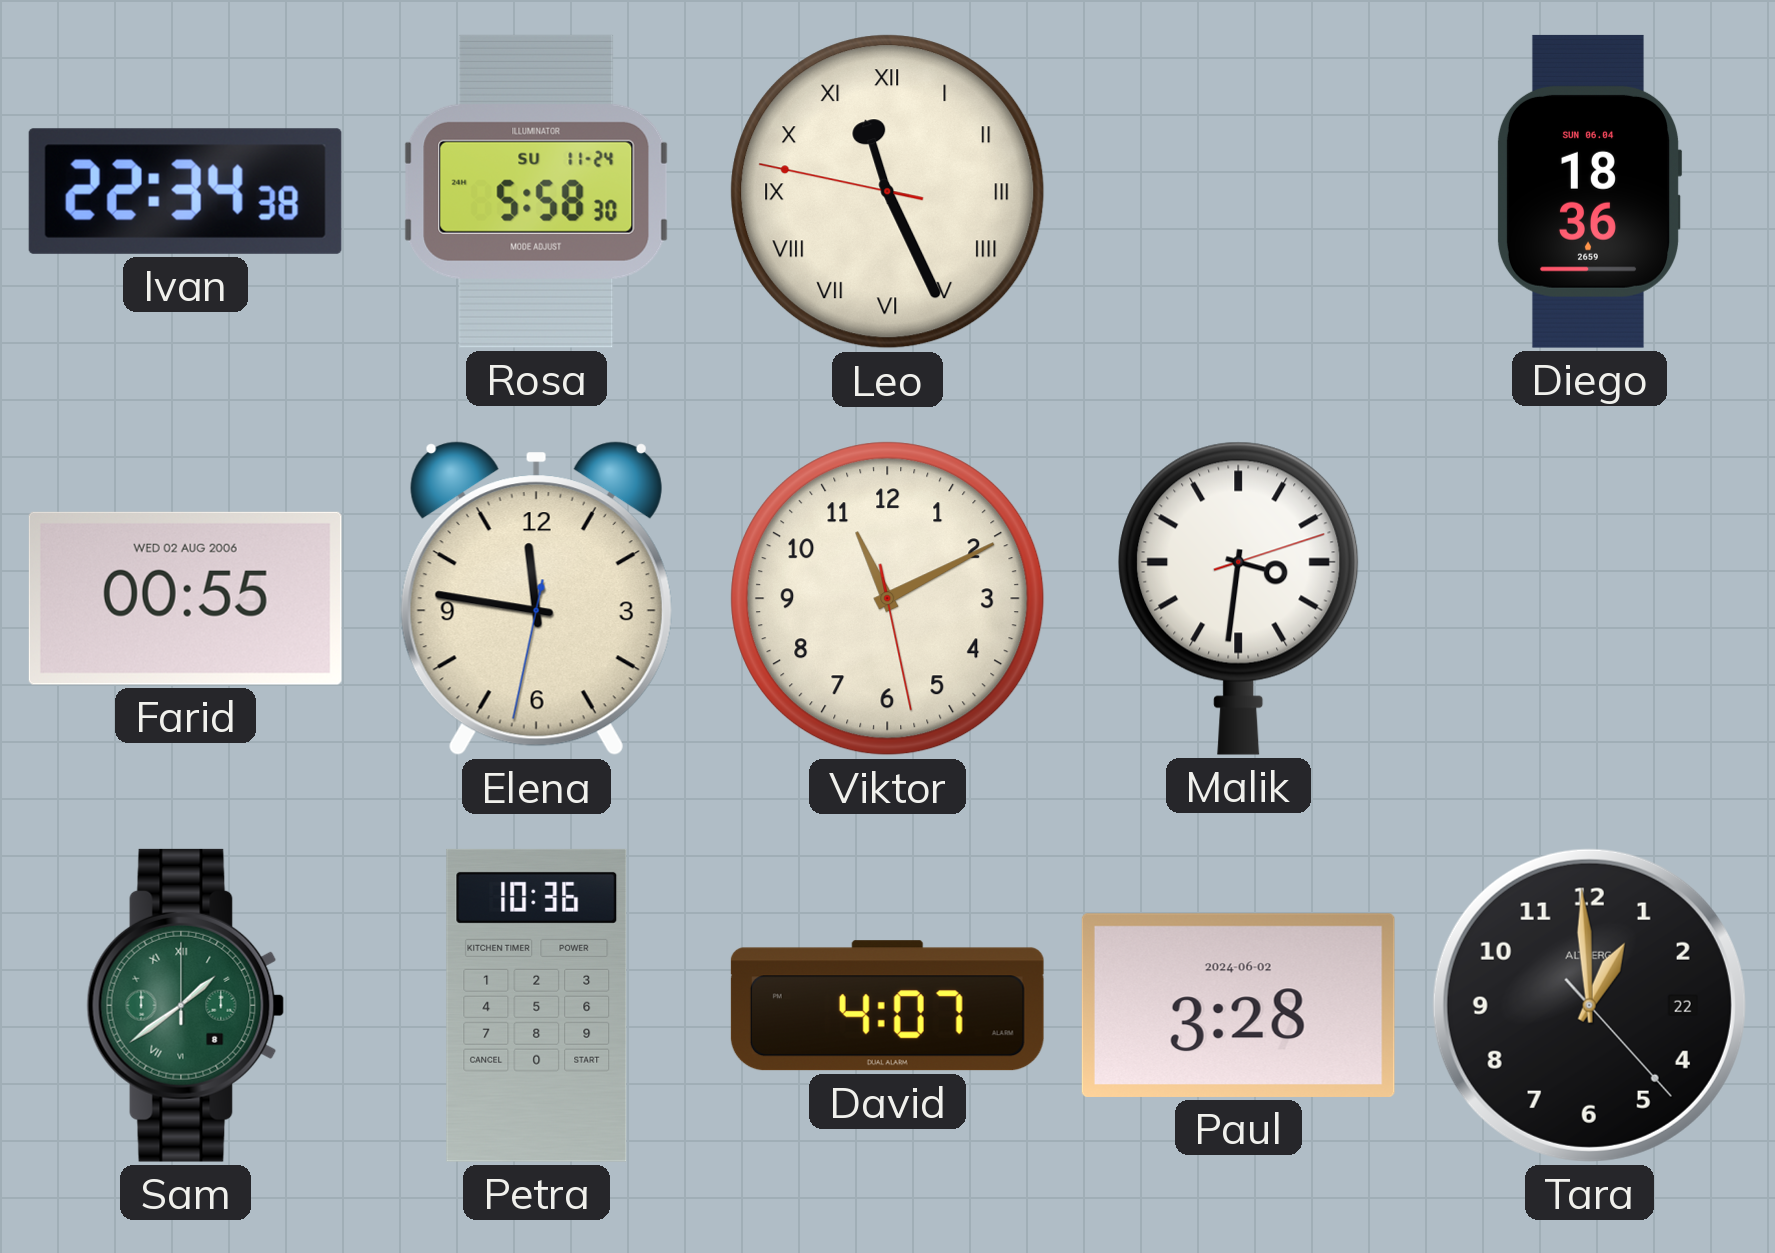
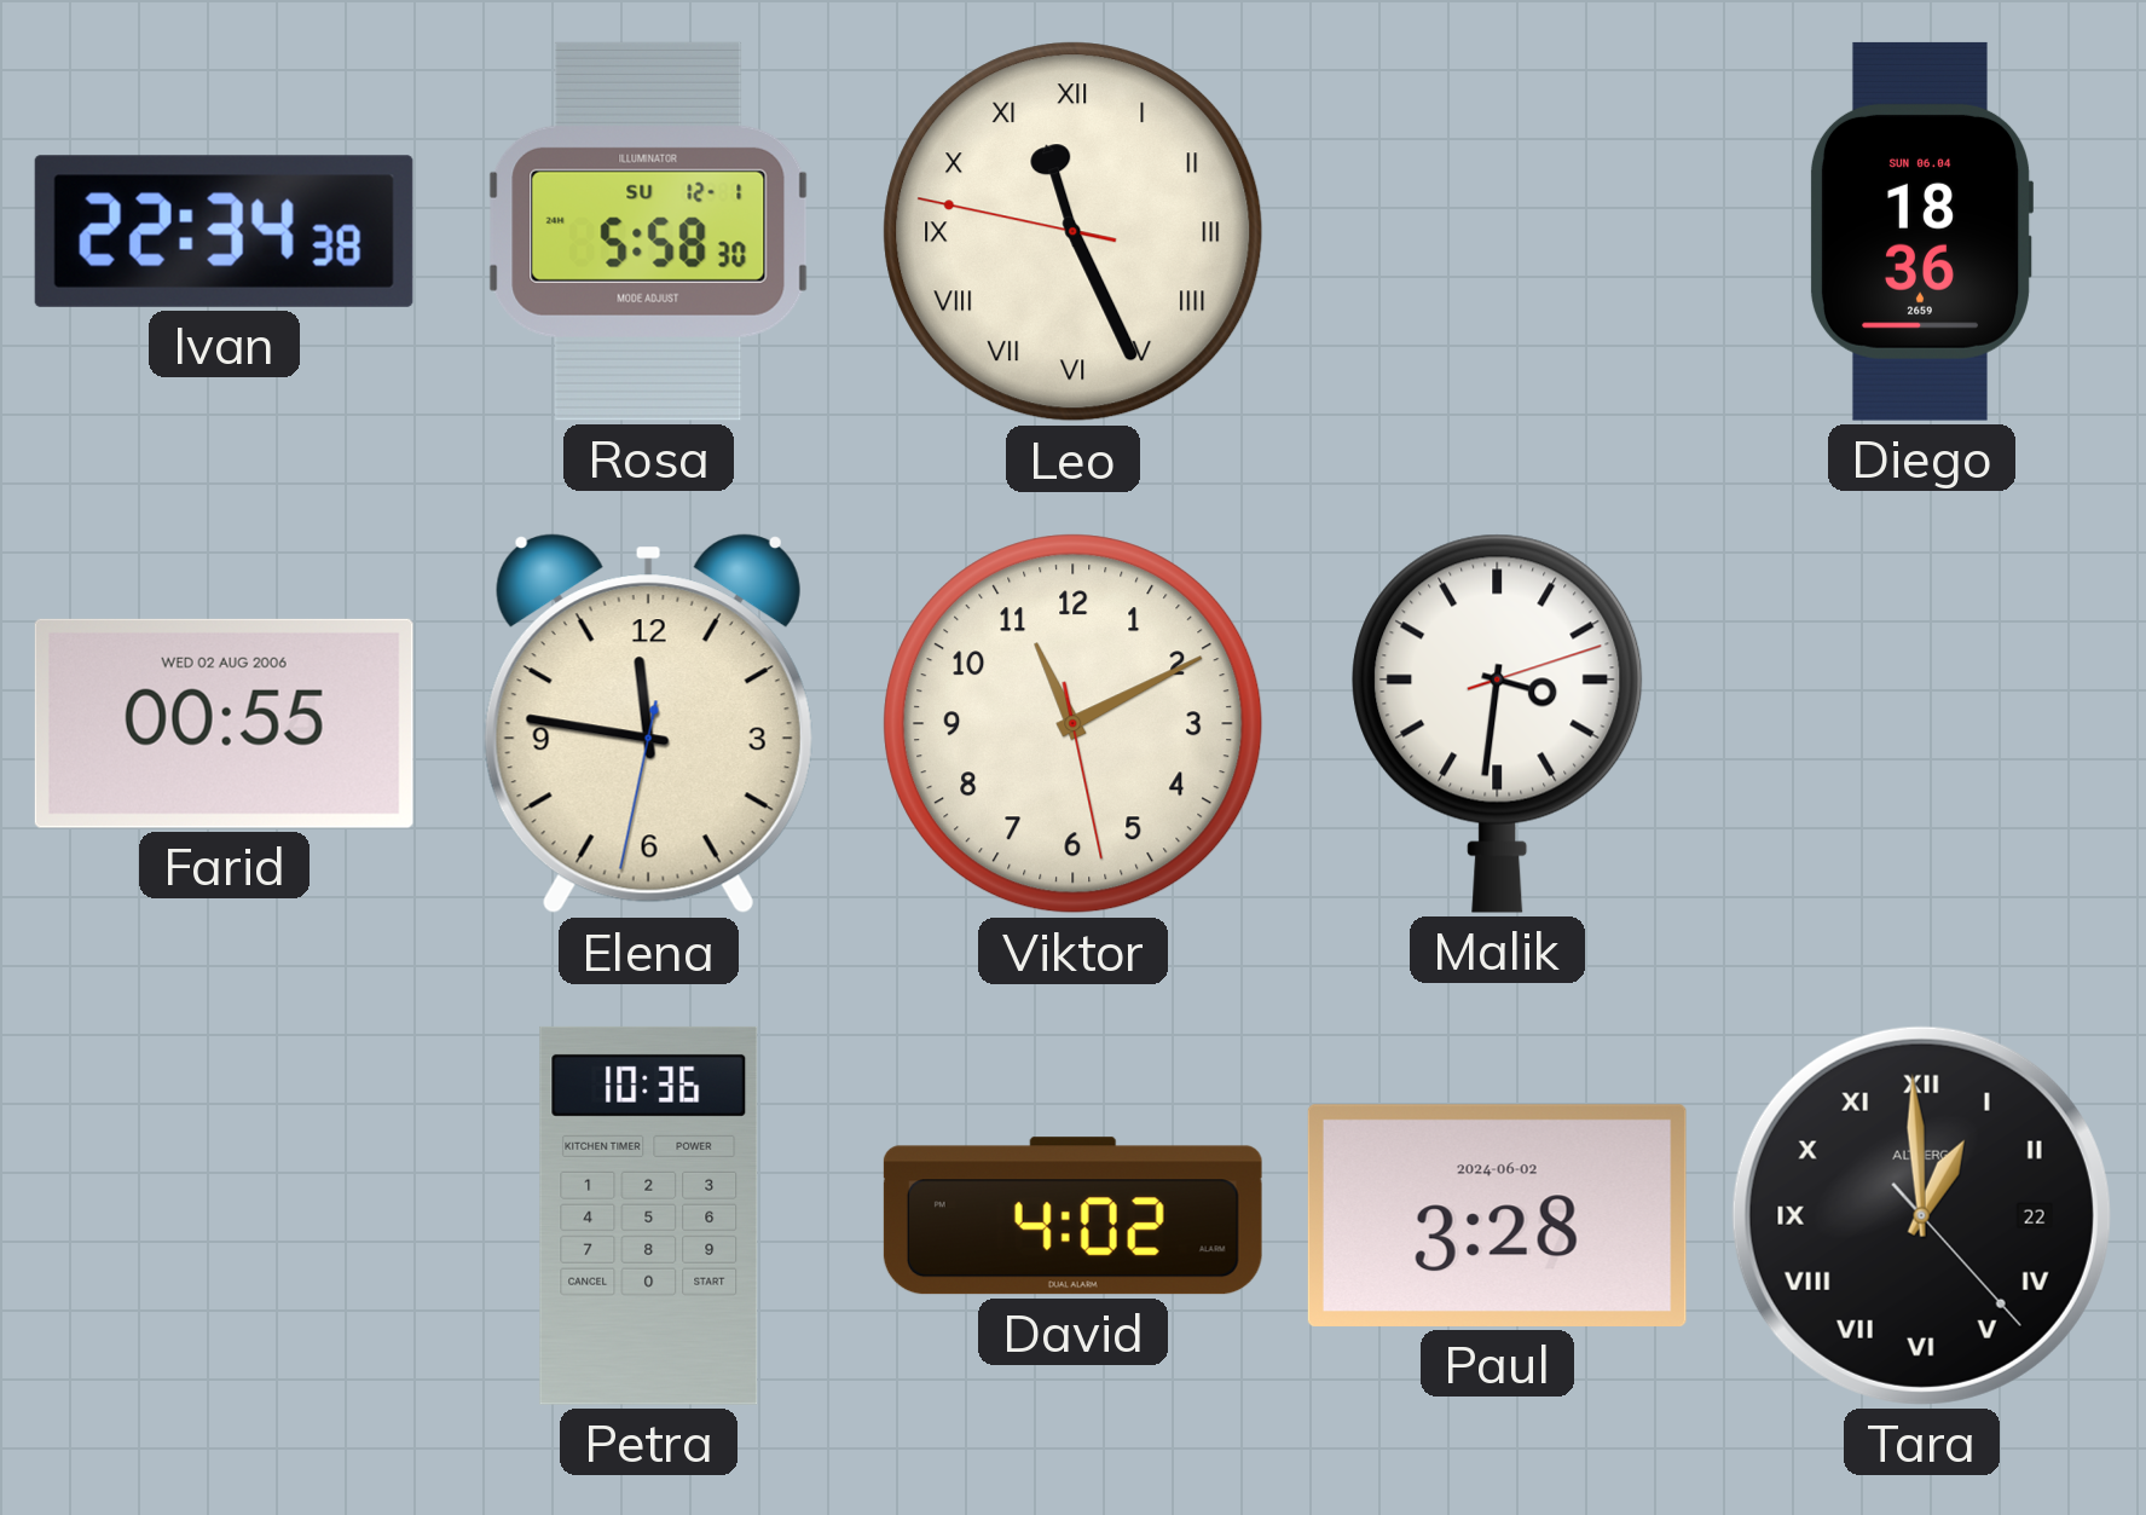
Rosa date: SU 11-24 -> SU 12-1
Sam: 1:39 -> none
David: 4:07 -> 4:02
Tara numerals: Arabic -> Roman
